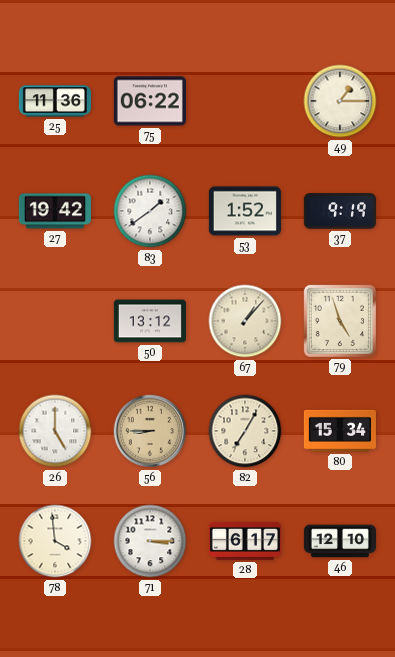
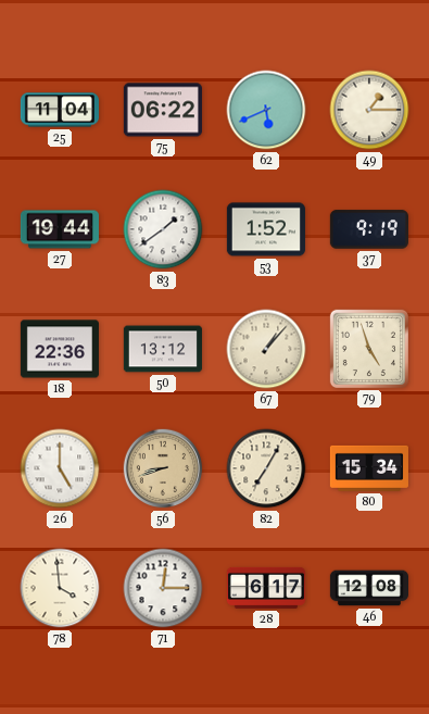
25: 11:36 -> 11:04
62: none -> 5:41
27: 19:42 -> 19:44
18: none -> 22:36
56: 8:45 -> 8:42
71: 3:15 -> 12:15
46: 12:10 -> 12:08
